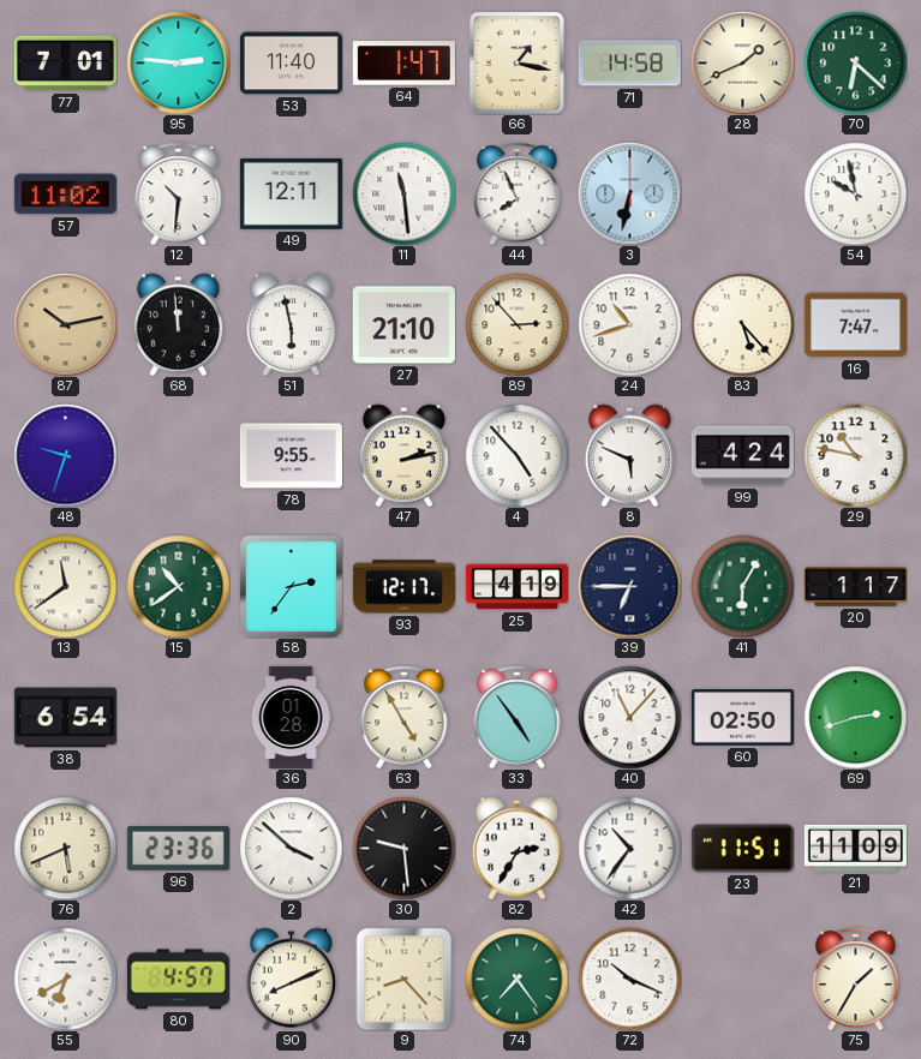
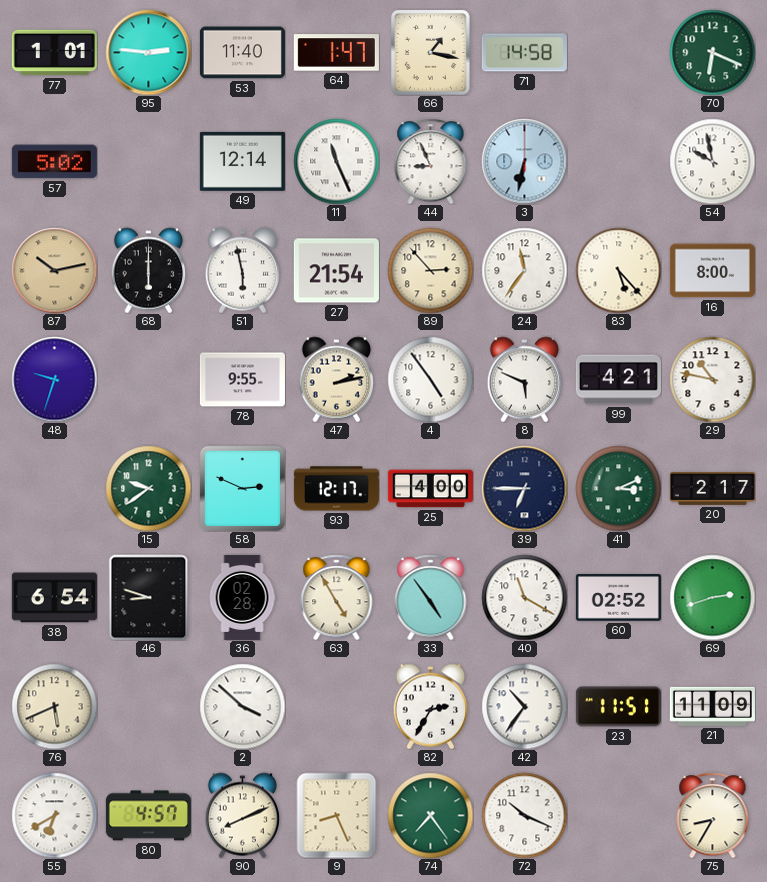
77: 7:01 -> 1:01
28: 1:41 -> none
70: 6:22 -> 6:19
57: 11:02 -> 5:02
12: 10:31 -> none
49: 12:11 -> 12:14
11: 11:29 -> 11:26
44: 7:56 -> 8:56
68: 11:59 -> 6:00
27: 21:10 -> 21:54
24: 10:42 -> 11:36
16: 7:47 -> 8:00
4: 4:53 -> 4:54
99: 4:24 -> 4:21
13: 11:39 -> none
15: 10:39 -> 9:39
58: 2:36 -> 2:49
25: 4:19 -> 4:00
41: 6:05 -> 3:11
20: 1:17 -> 2:17
46: none -> 8:48
36: 01:28 -> 02:28
40: 11:07 -> 11:20
60: 02:50 -> 02:52
96: 23:36 -> none
30: 9:29 -> none
9: 8:23 -> 8:26
75: 1:35 -> 8:35
